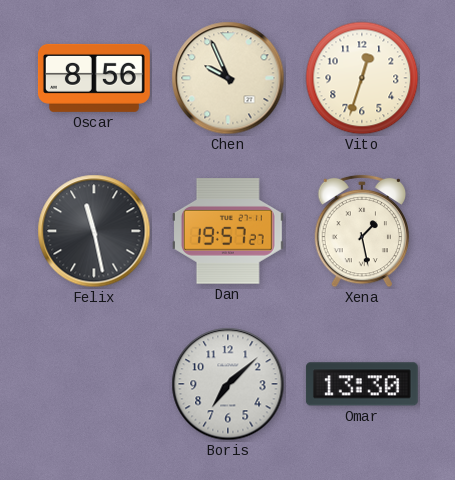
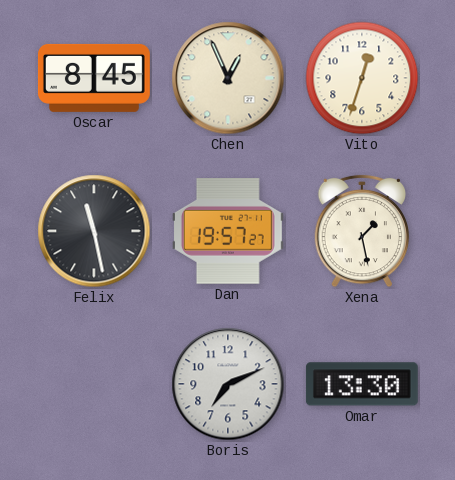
Oscar: 8:56 -> 8:45
Chen: 9:56 -> 12:56
Boris: 7:08 -> 7:11
